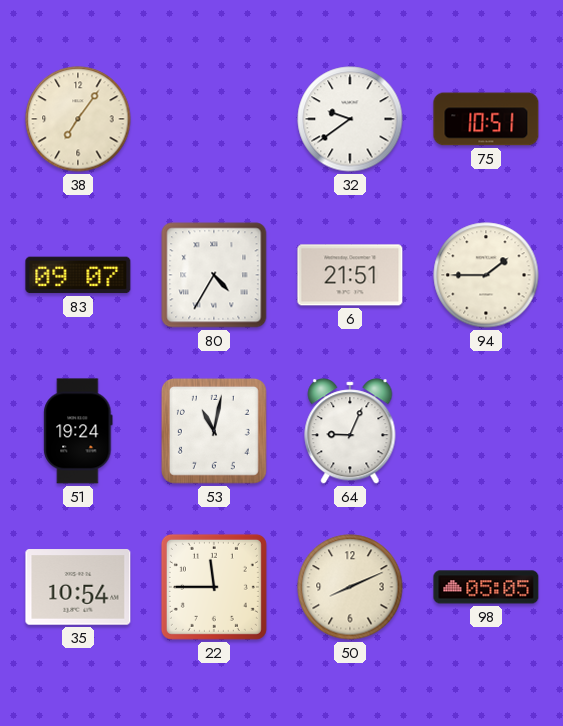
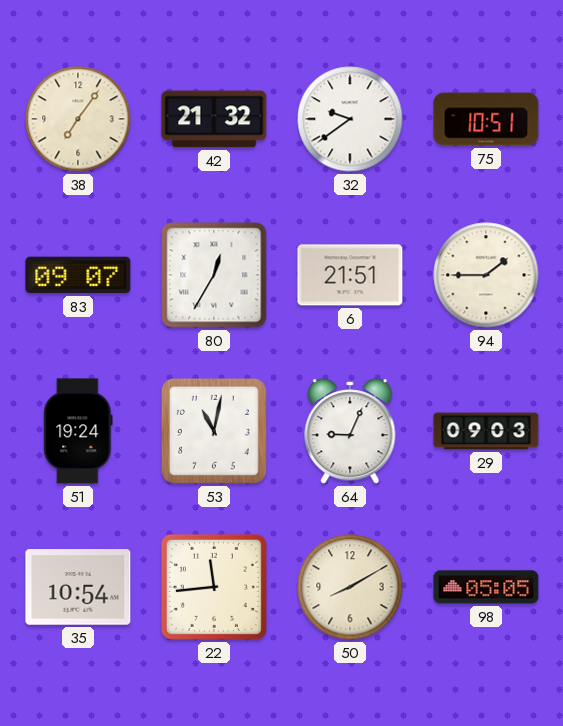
42: none -> 21:32
80: 4:35 -> 12:35
29: none -> 09:03
22: 11:45 -> 11:44
50: 8:11 -> 8:10
